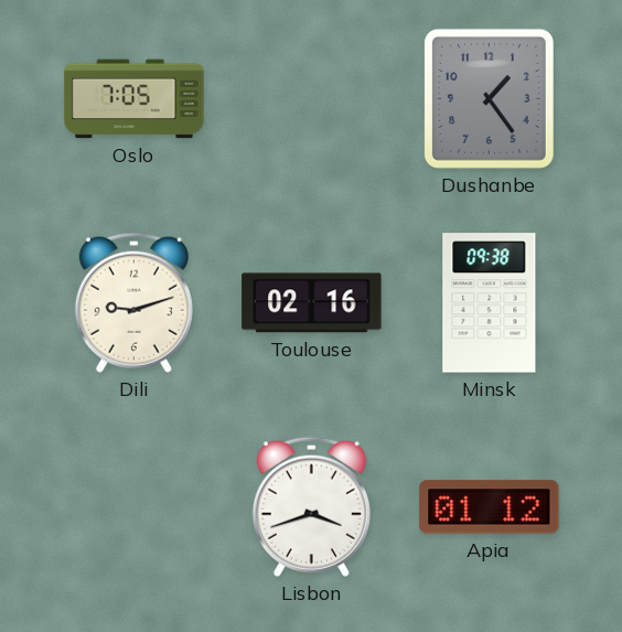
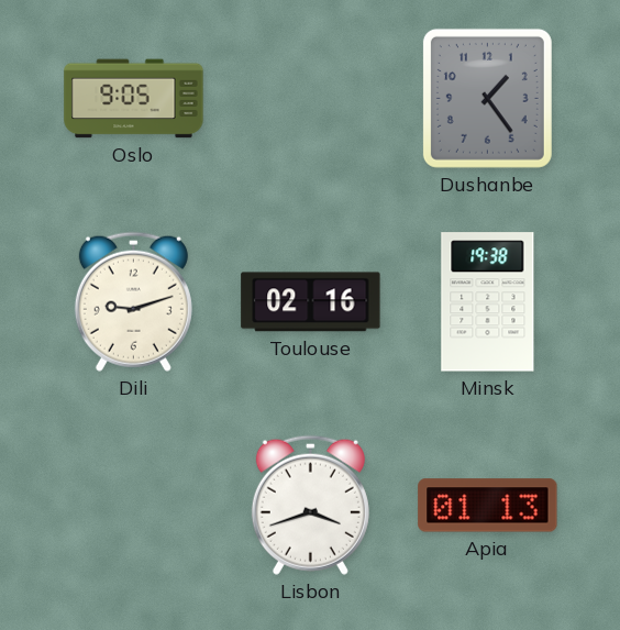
Oslo: 7:05 -> 9:05
Minsk: 09:38 -> 19:38
Apia: 01:12 -> 01:13
